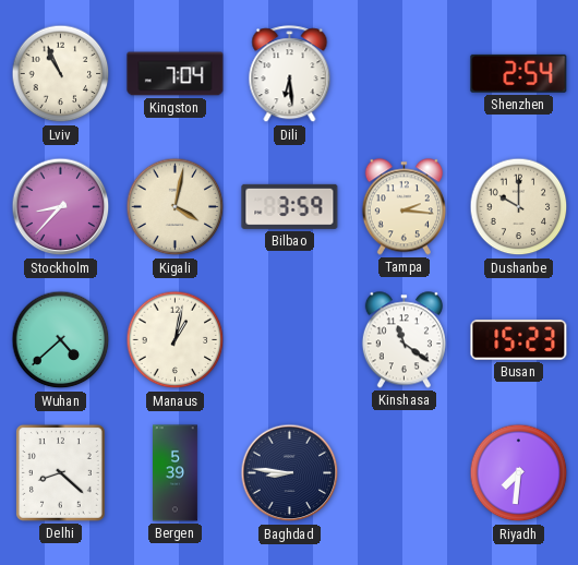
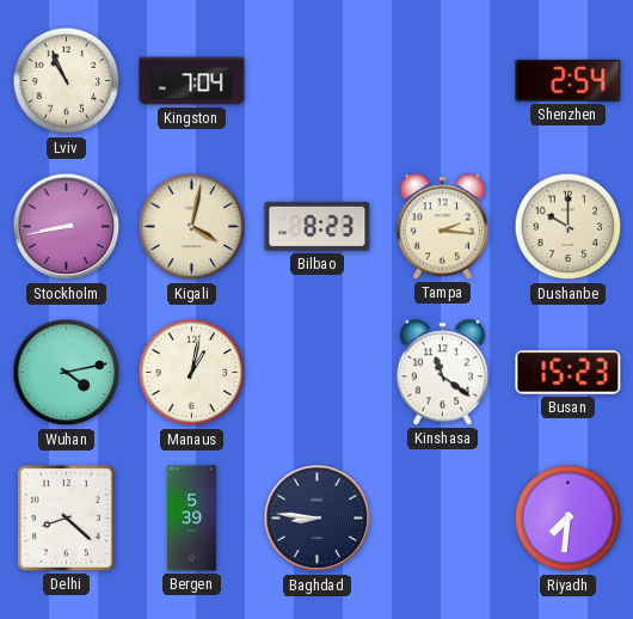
Dili: 6:29 -> none
Stockholm: 8:37 -> 8:43
Bilbao: 3:59 -> 8:23
Wuhan: 4:38 -> 4:13
